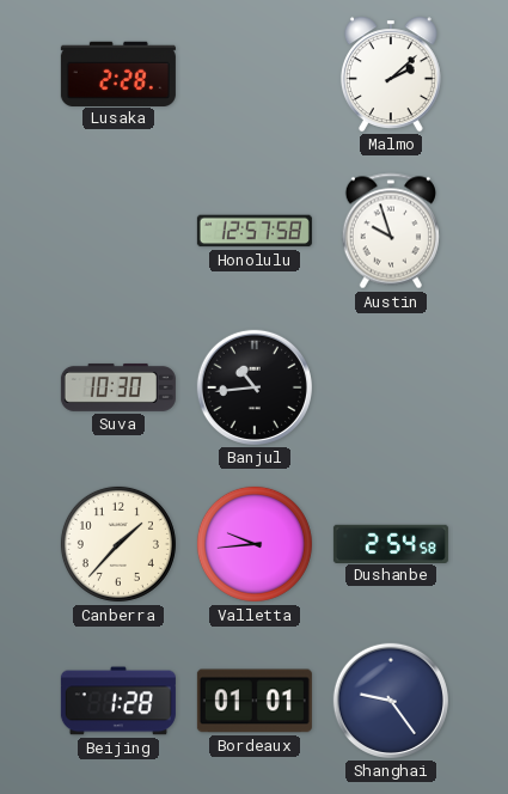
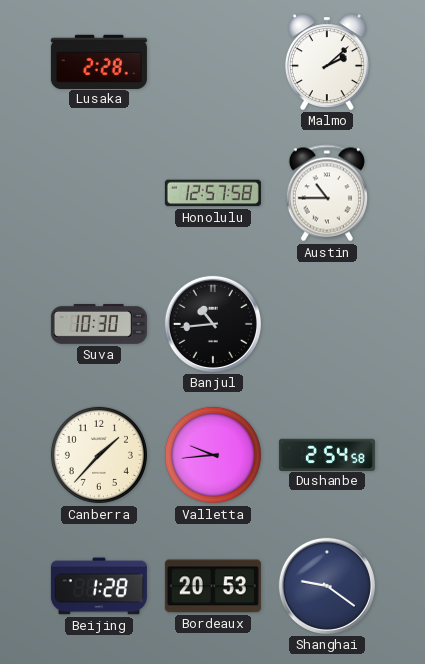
Austin: 9:57 -> 10:45
Bordeaux: 01:01 -> 20:53
Shanghai: 9:24 -> 9:21
